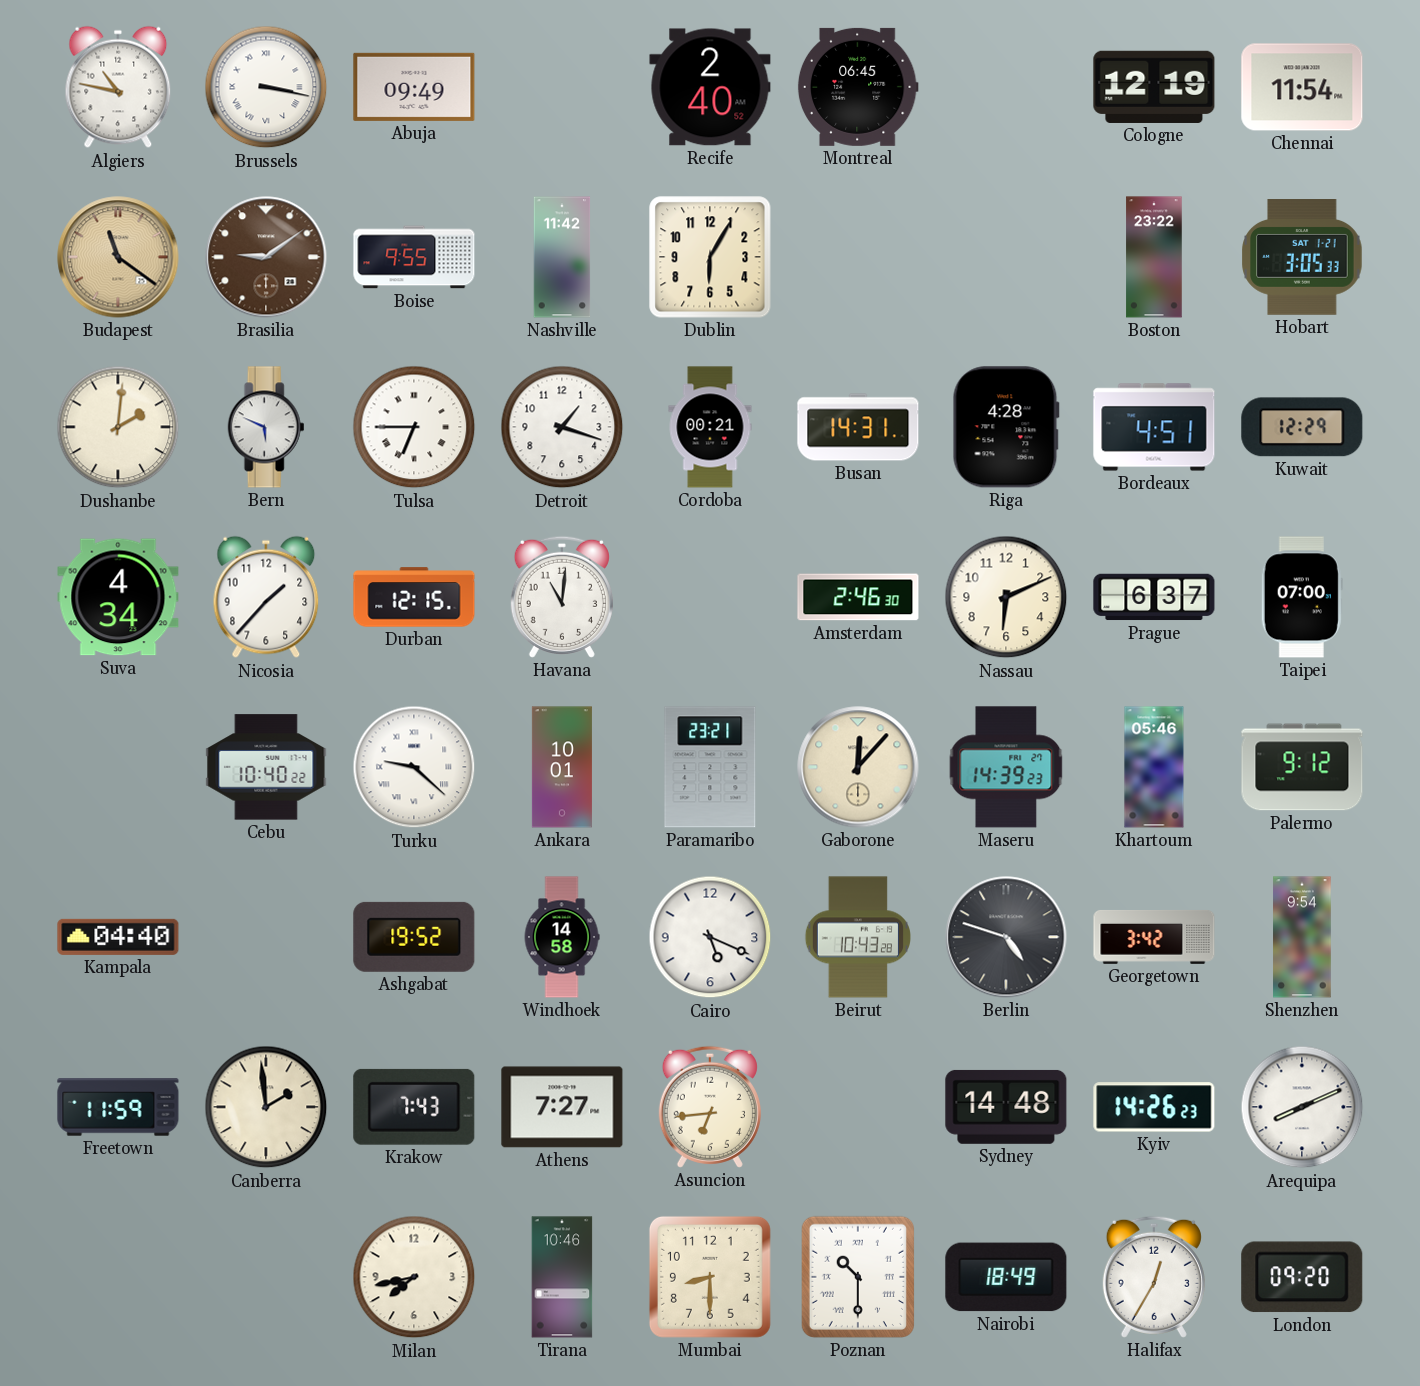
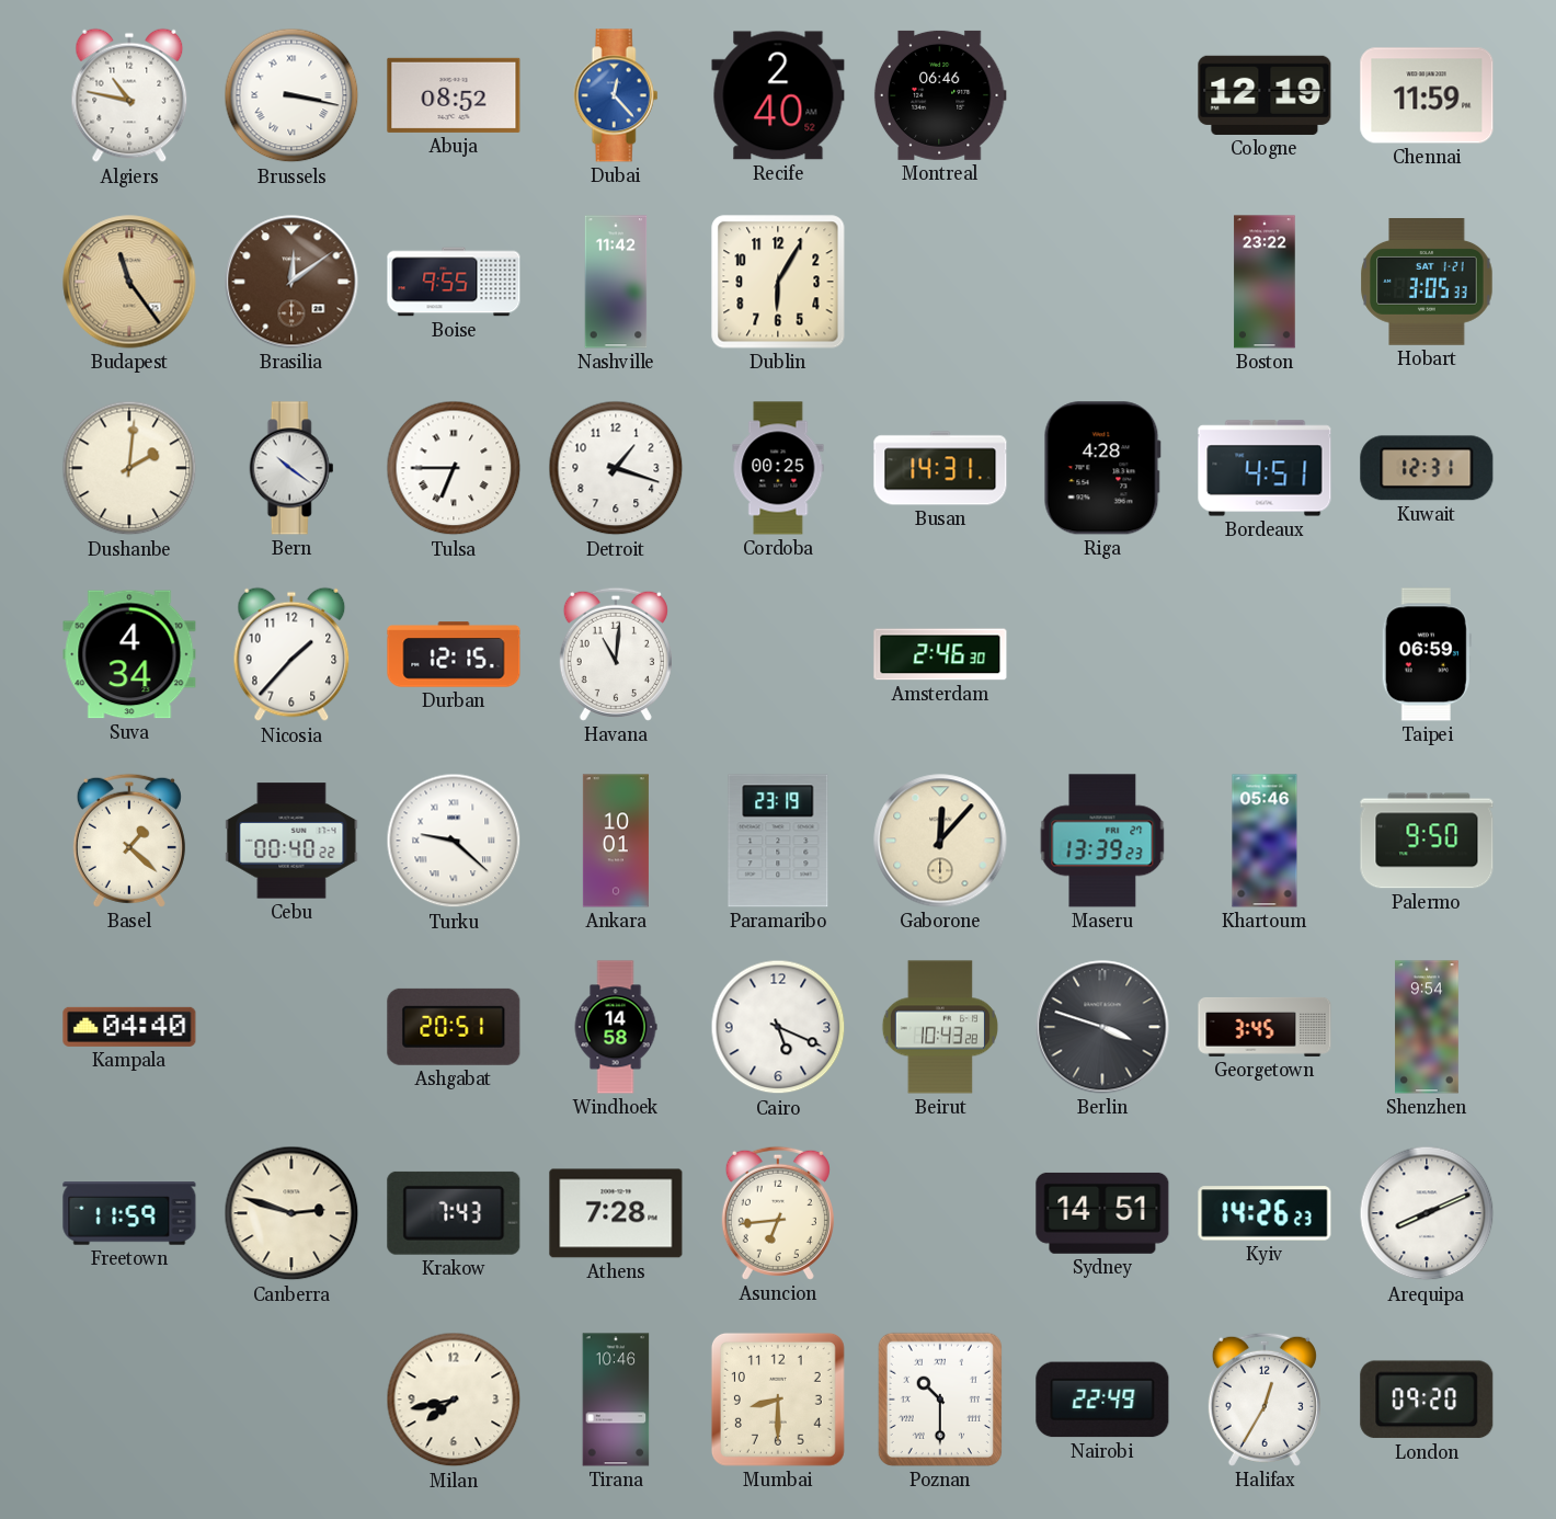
Abuja: 09:49 -> 08:52
Dubai: none -> 12:23
Montreal: 06:45 -> 06:46
Chennai: 11:54 -> 11:59
Budapest: 11:21 -> 11:24
Brasilia: 9:09 -> 12:09
Bern: 5:49 -> 10:21
Cordoba: 00:21 -> 00:25
Kuwait: 12:29 -> 12:31
Nassau: 6:11 -> none
Prague: 6:37 -> none
Taipei: 07:00 -> 06:59
Basel: none -> 1:22
Cebu: 10:40 -> 00:40
Paramaribo: 23:21 -> 23:19
Maseru: 14:39 -> 13:39
Palermo: 9:12 -> 9:50
Ashgabat: 19:52 -> 20:51
Berlin: 4:48 -> 3:48
Georgetown: 3:42 -> 3:45
Canberra: 1:59 -> 2:48
Athens: 7:27 -> 7:28
Sydney: 14:48 -> 14:51
Nairobi: 18:49 -> 22:49
